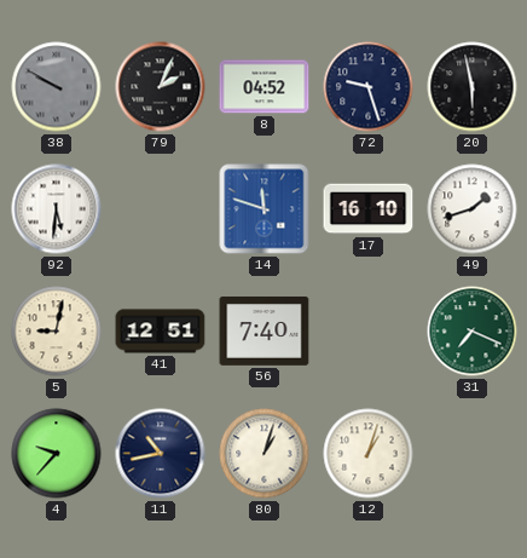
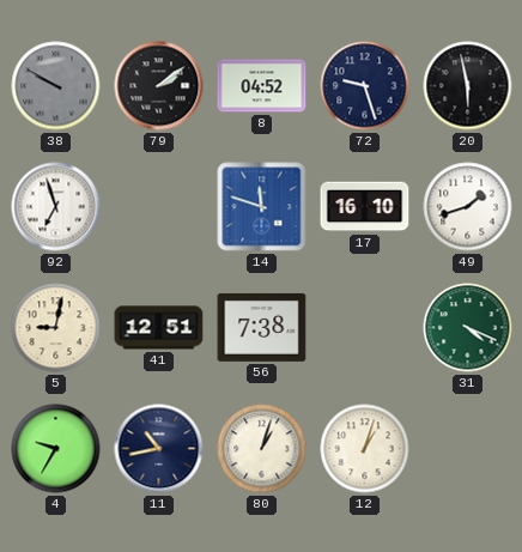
79: 2:04 -> 2:09
92: 5:31 -> 6:57
56: 7:40 -> 7:38
31: 7:19 -> 4:19
4: 9:37 -> 9:35
